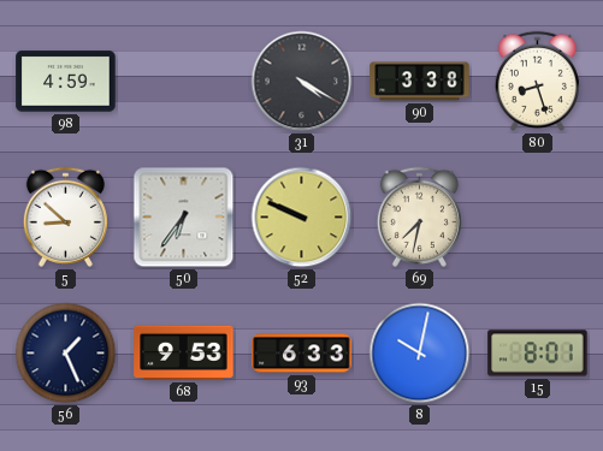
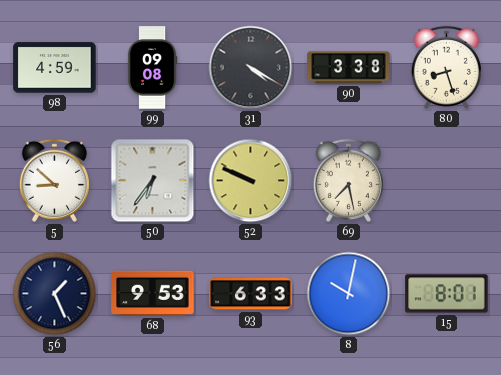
99: none -> 09:08
69: 7:32 -> 7:28
